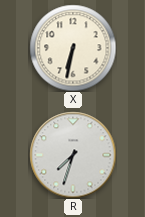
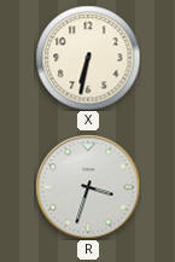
R: 7:33 -> 3:33
